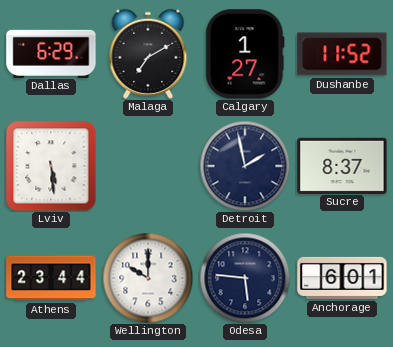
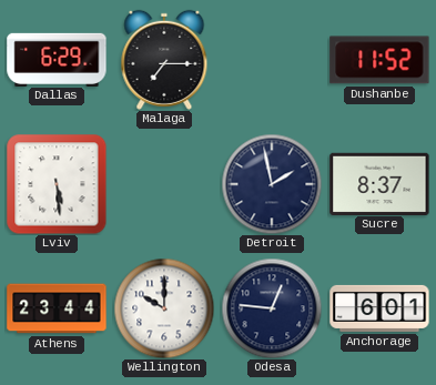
Malaga: 7:10 -> 7:15
Calgary: 1:27 -> none
Odesa: 5:46 -> 12:46
